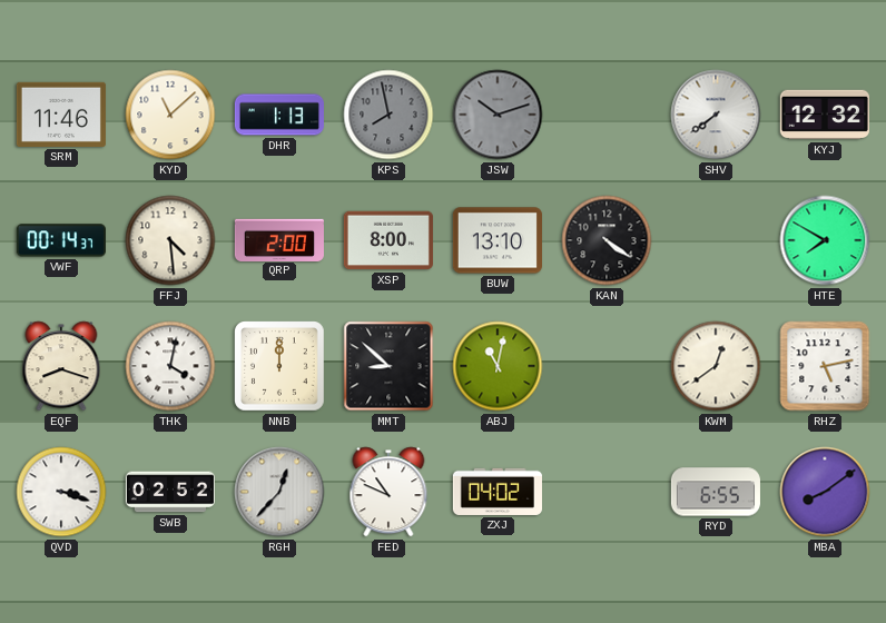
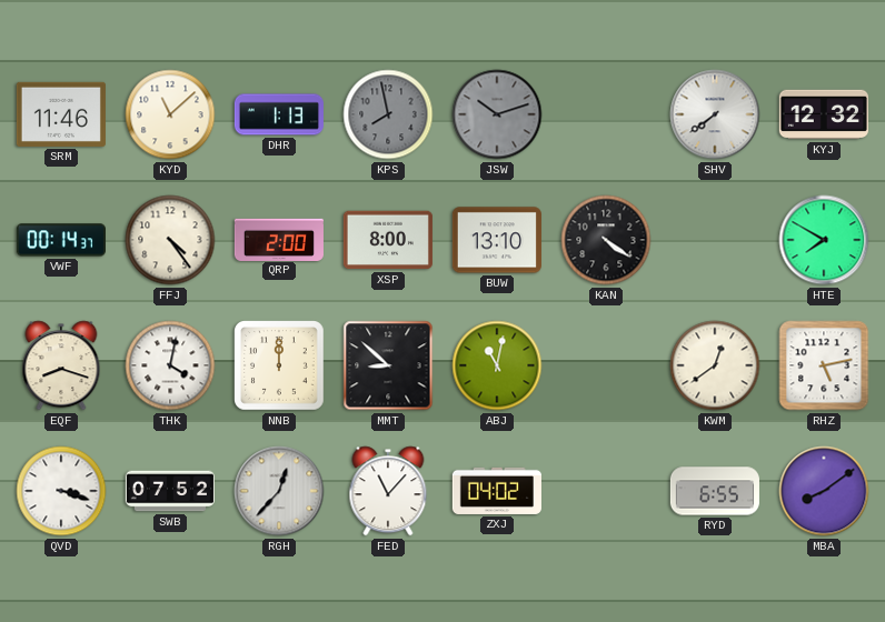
FFJ: 4:29 -> 4:24
SWB: 02:52 -> 07:52
FED: 10:49 -> 11:07
